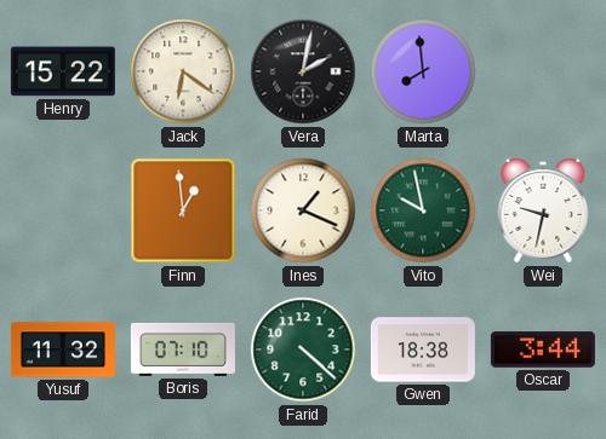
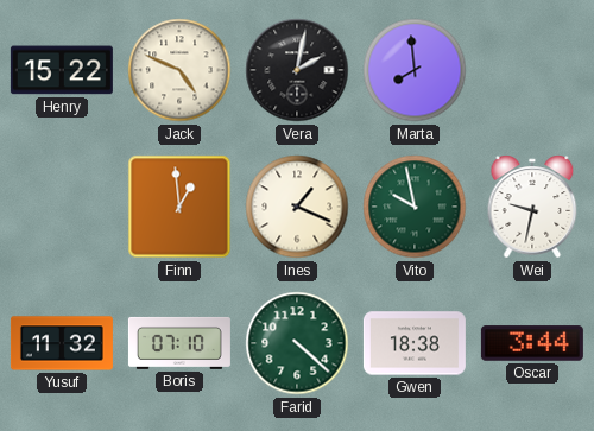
Jack: 6:21 -> 4:49
